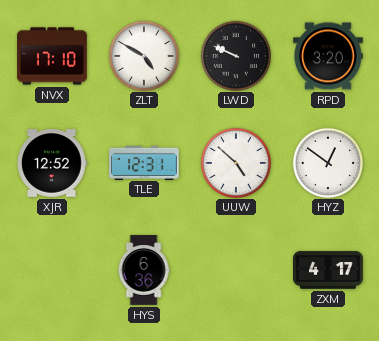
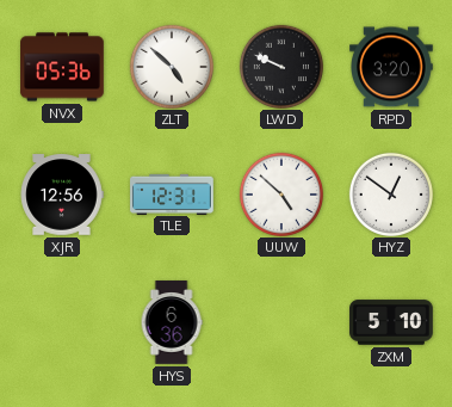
NVX: 17:10 -> 05:36
ZLT: 4:50 -> 4:52
XJR: 12:52 -> 12:56
ZXM: 4:17 -> 5:10
